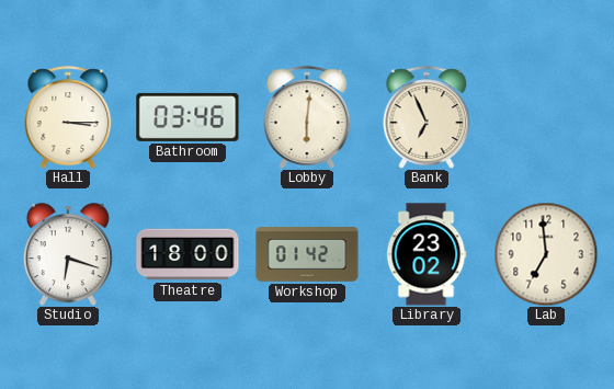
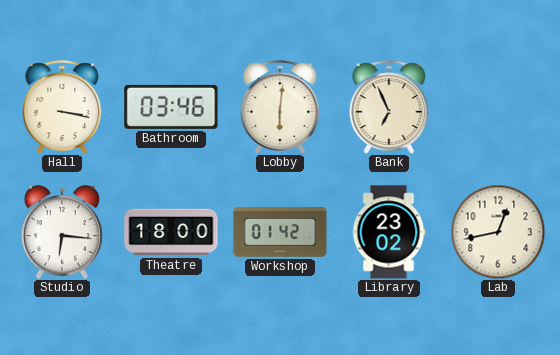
Hall: 3:15 -> 3:17
Studio: 6:18 -> 6:16
Lab: 6:59 -> 12:43
